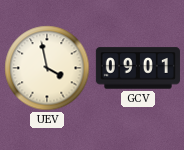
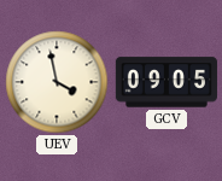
GCV: 09:01 -> 09:05
